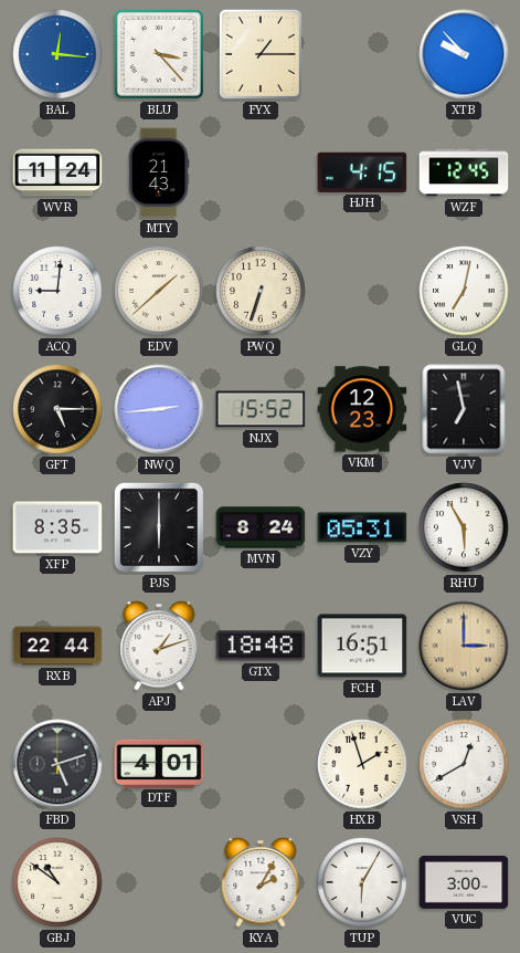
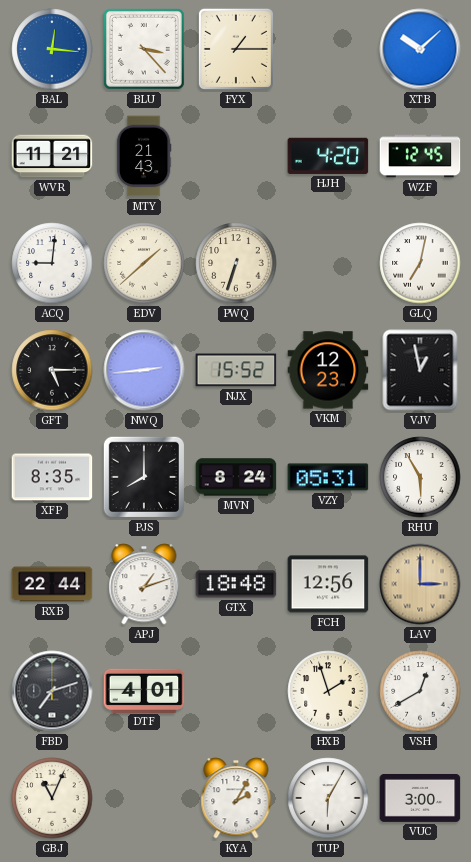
XTB: 9:53 -> 10:08
WVR: 11:24 -> 11:21
HJH: 4:15 -> 4:20
VJV: 6:58 -> 12:58
PJS: 6:00 -> 8:00
FCH: 16:51 -> 12:56
FBD: 5:12 -> 7:12
GBJ: 10:51 -> 11:04
